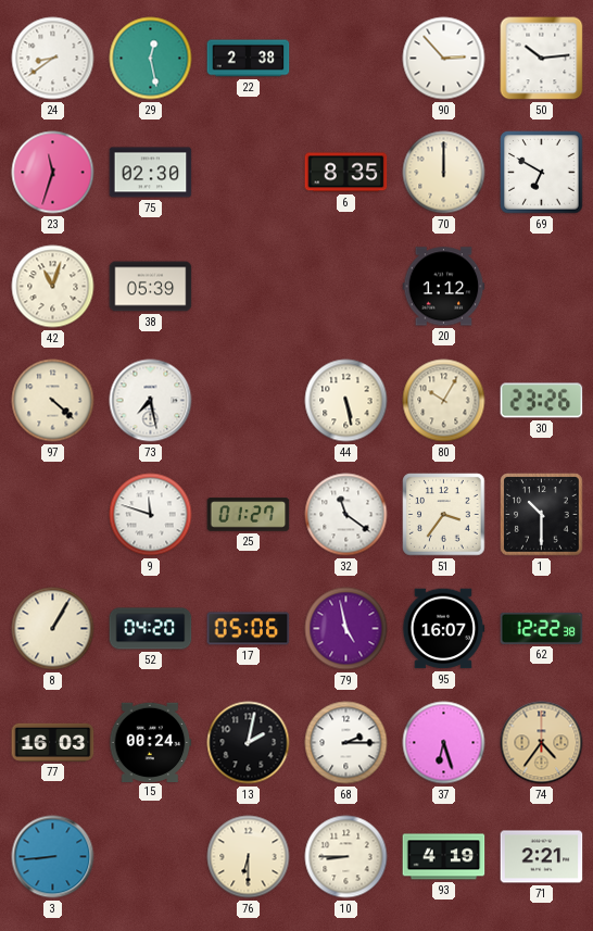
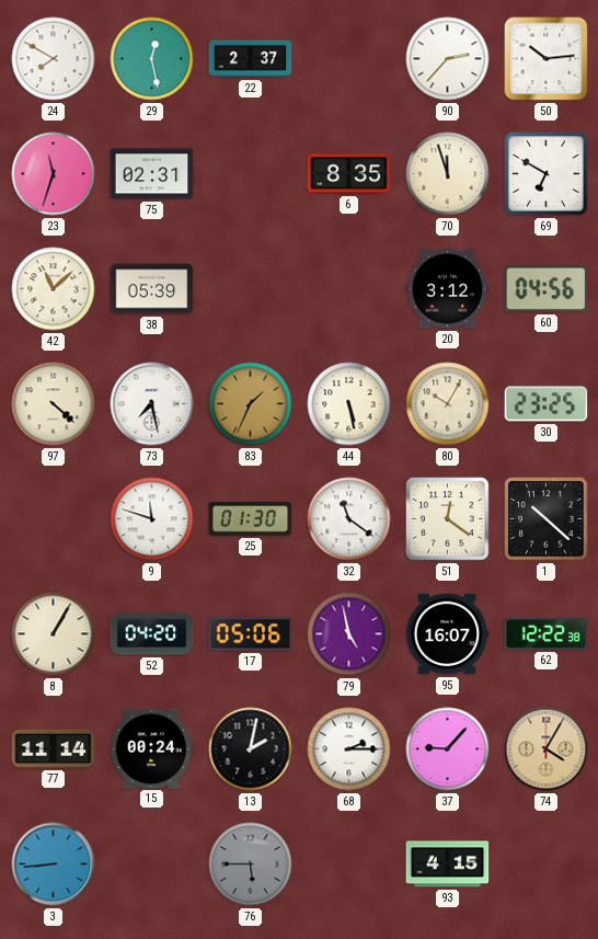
24: 8:39 -> 7:50
22: 2:38 -> 2:37
90: 2:53 -> 2:37
75: 02:30 -> 02:31
70: 12:00 -> 11:57
42: 11:03 -> 11:08
20: 1:12 -> 3:12
60: none -> 04:56
83: none -> 1:34
30: 23:26 -> 23:25
25: 01:27 -> 01:30
51: 3:36 -> 12:21
1: 10:30 -> 10:22
77: 16:03 -> 11:14
37: 6:27 -> 9:07
74: 4:36 -> 4:05
76: 6:30 -> 5:45
76 dial: cream -> grey
10: 8:45 -> none
93: 4:19 -> 4:15
71: 2:21 -> none
